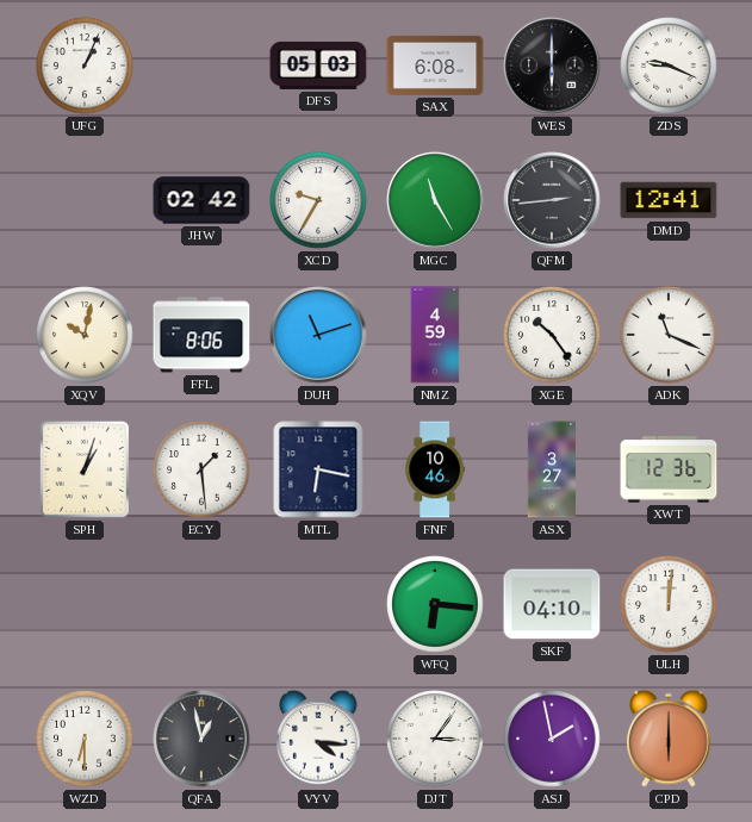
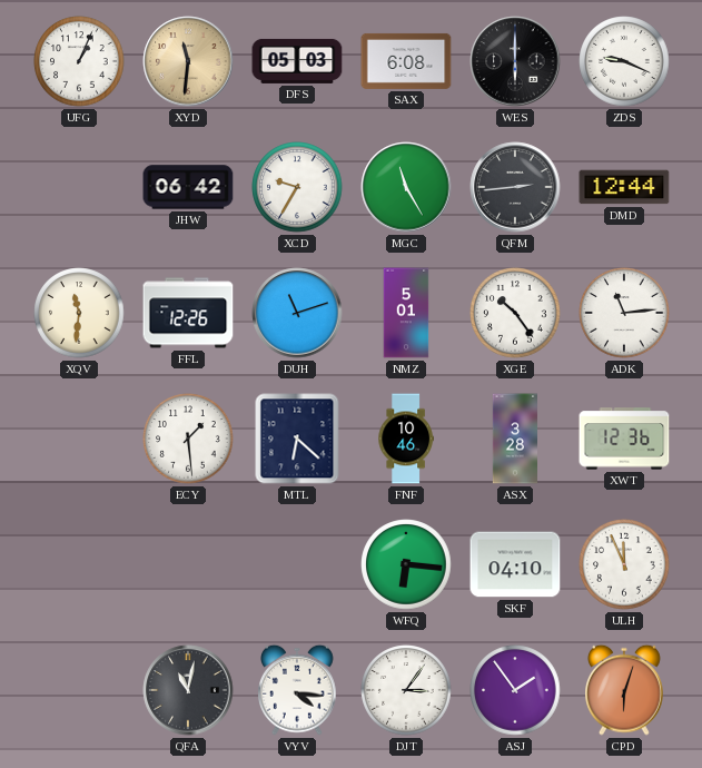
XYD: none -> 11:31
JHW: 02:42 -> 06:42
DMD: 12:41 -> 12:44
XQV: 10:02 -> 11:31
FFL: 8:06 -> 12:26
NMZ: 4:59 -> 5:01
ADK: 11:19 -> 11:14
SPH: 1:03 -> none
MTL: 6:17 -> 6:22
ASX: 3:27 -> 3:28
ULH: 12:01 -> 11:56
WZD: 6:30 -> none
QFA: 12:58 -> 11:02
ASJ: 1:58 -> 1:54
CPD: 6:00 -> 6:03
